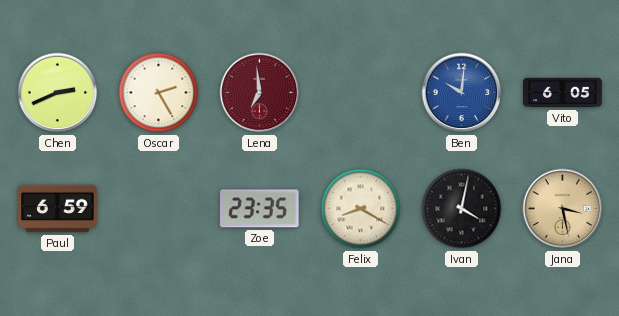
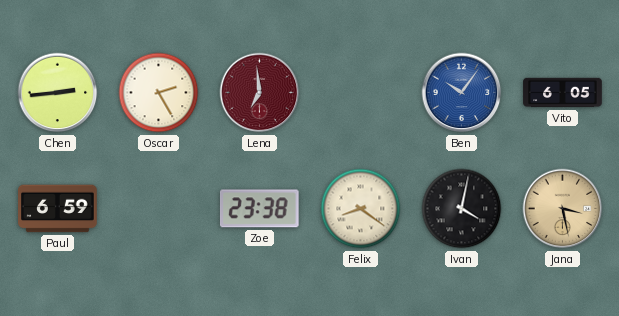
Chen: 2:41 -> 2:44
Ben: 10:01 -> 10:06
Zoe: 23:35 -> 23:38
Felix: 8:20 -> 8:21
